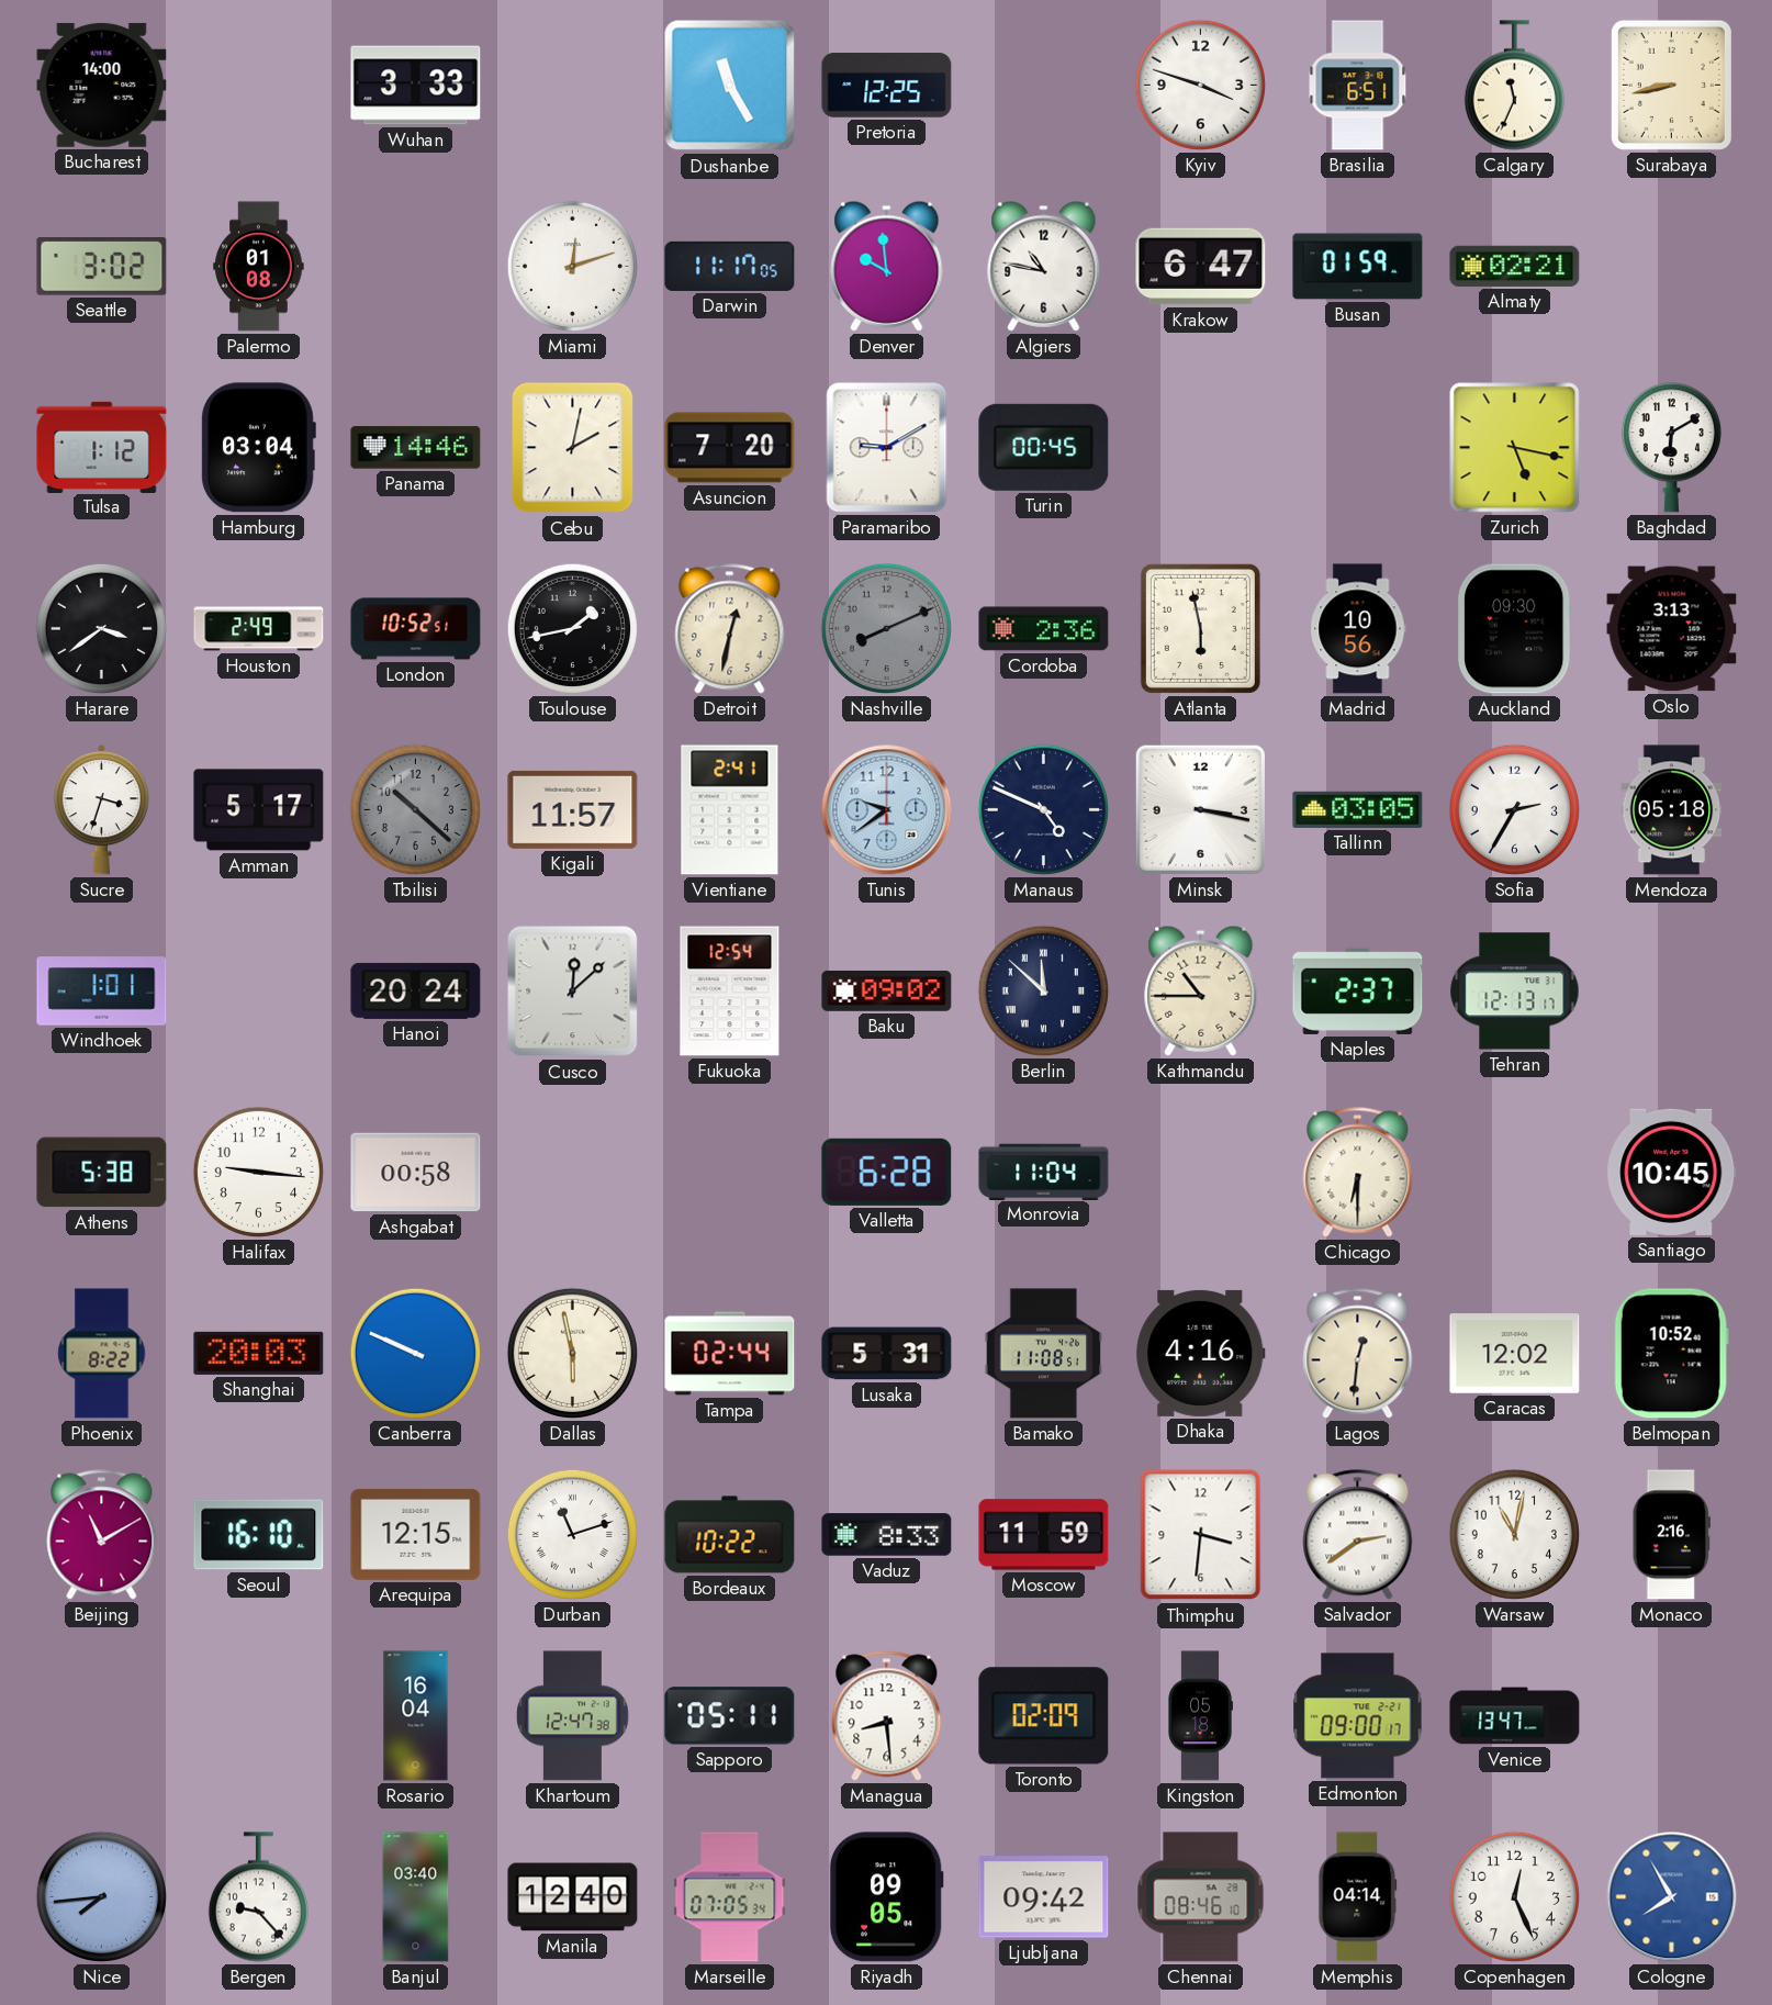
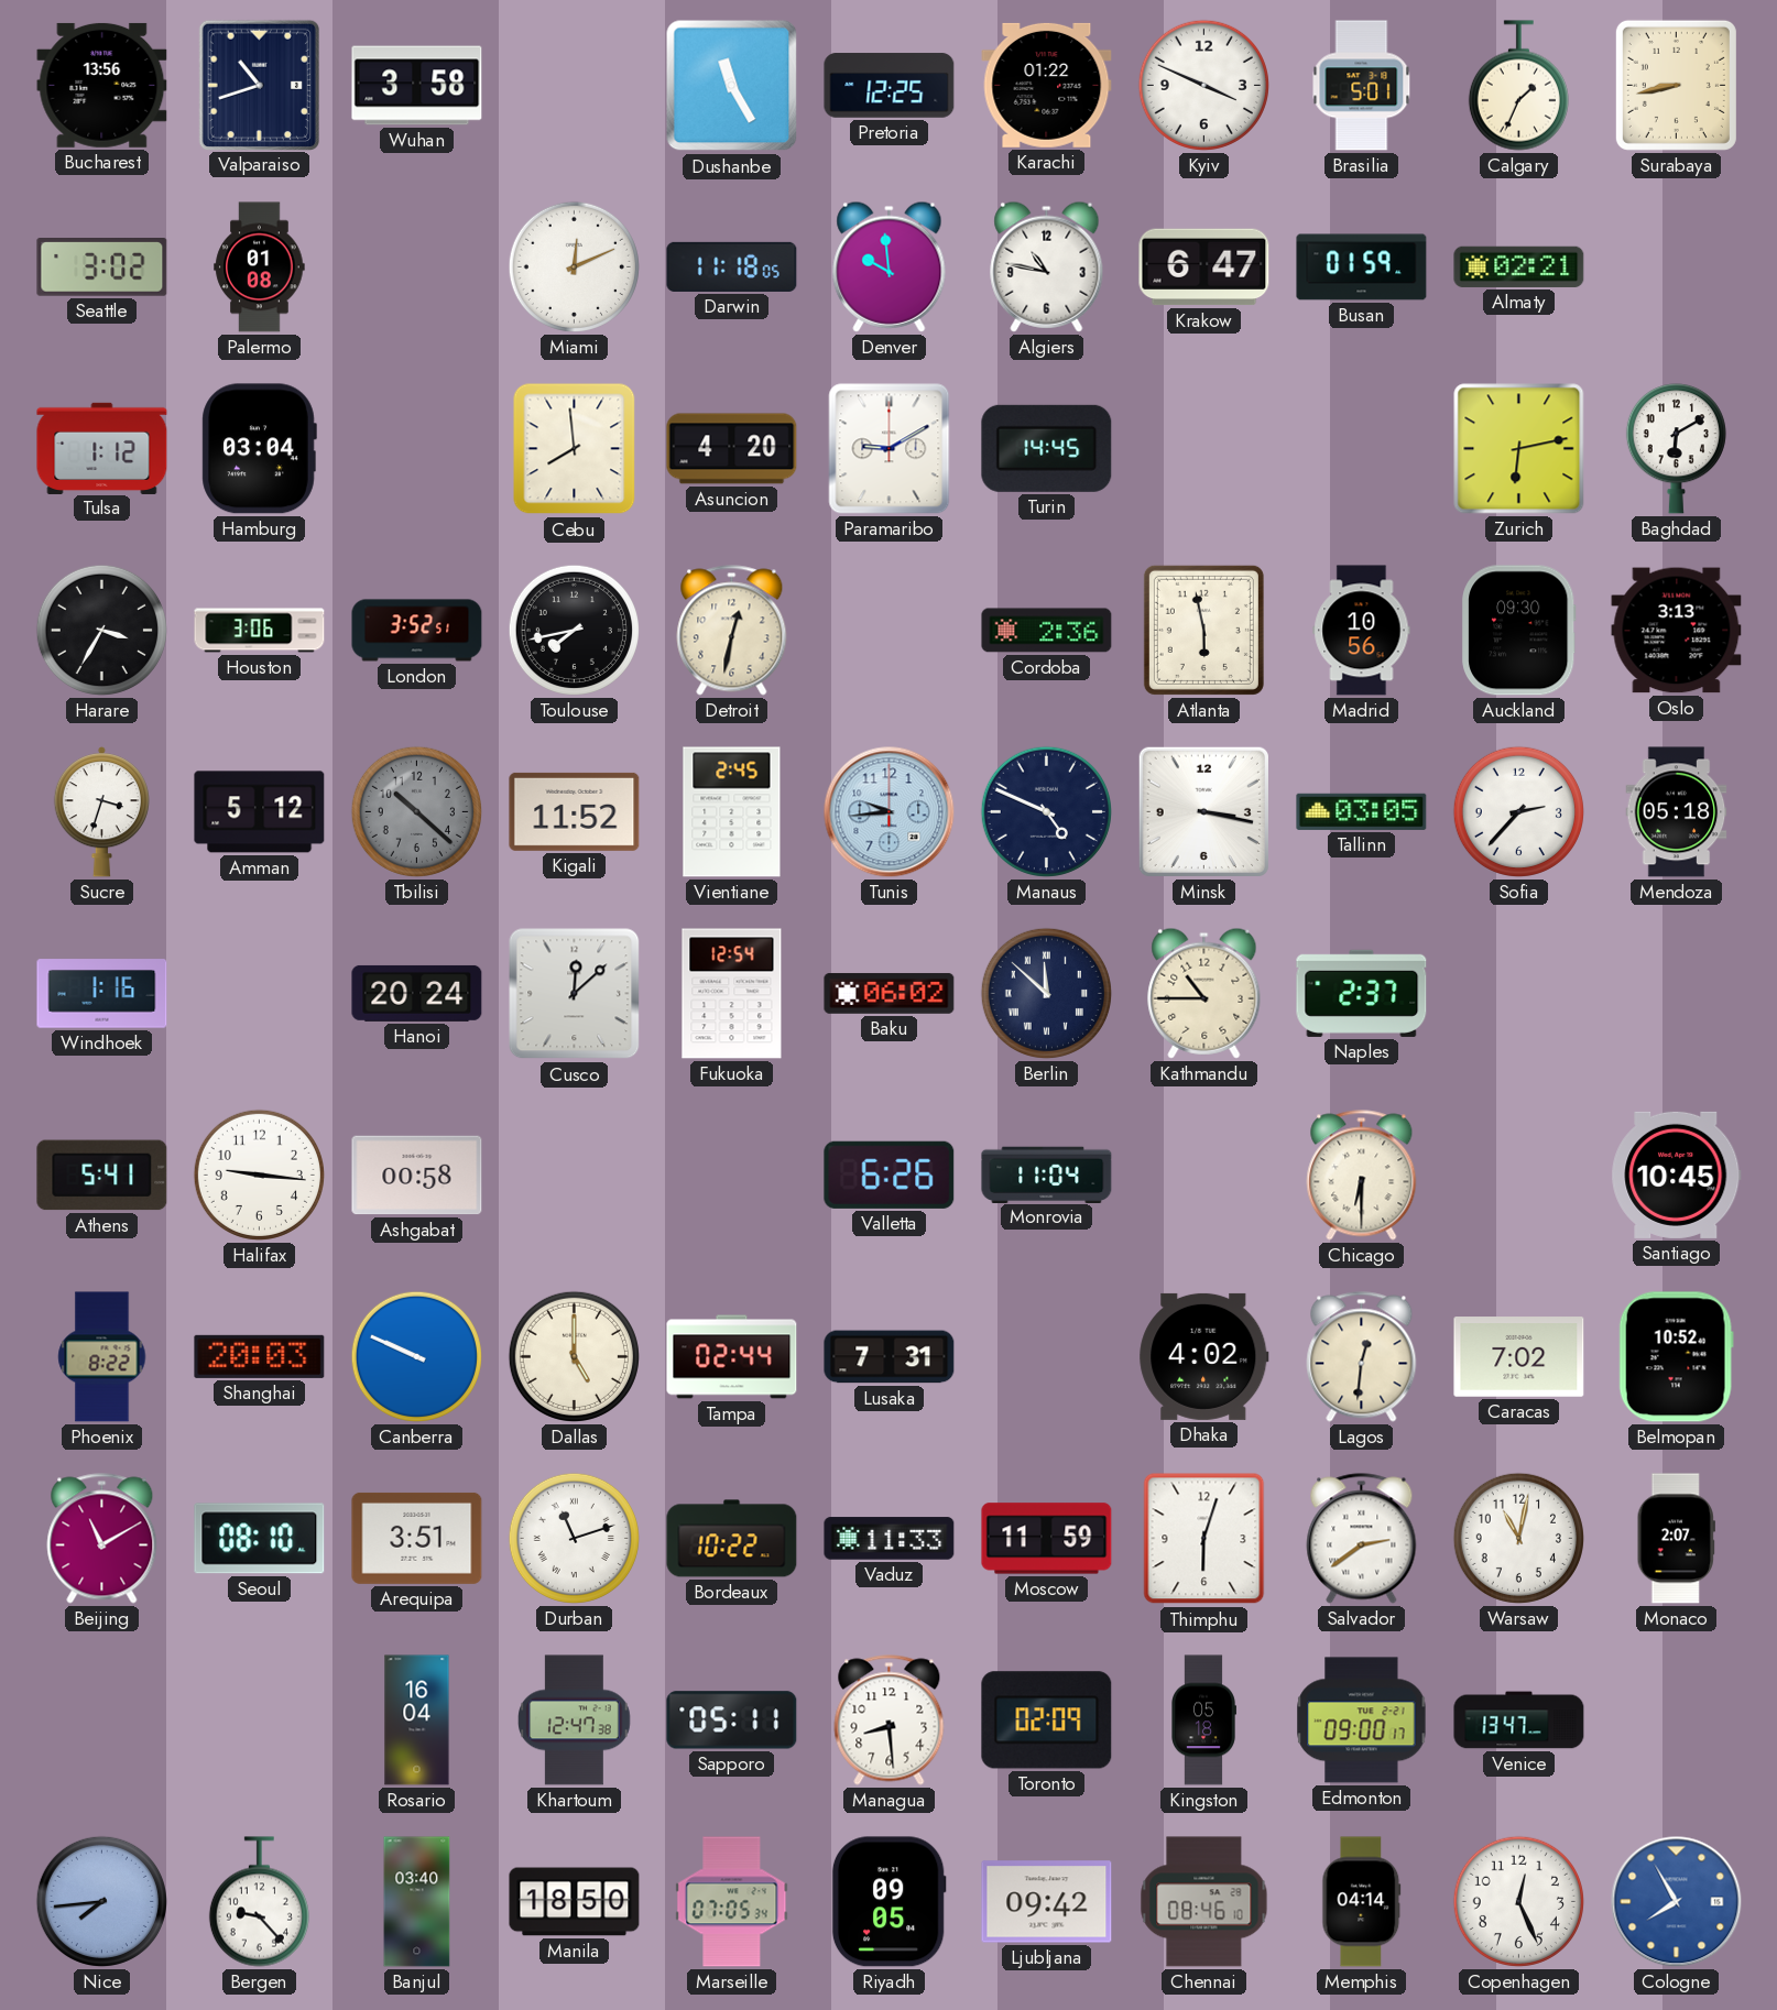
Bucharest: 14:00 -> 13:56
Valparaiso: none -> 10:42
Wuhan: 3:33 -> 3:58
Karachi: none -> 01:22
Kyiv: 3:48 -> 3:49
Brasilia: 6:51 -> 5:01
Calgary: 11:34 -> 1:34
Miami: 12:12 -> 12:11
Darwin: 11:17 -> 11:18
Panama: 14:46 -> none
Cebu: 2:02 -> 7:59
Asuncion: 7:20 -> 4:20
Turin: 00:45 -> 14:45
Zurich: 5:17 -> 6:13
Harare: 3:39 -> 3:35
Houston: 2:49 -> 3:06
London: 10:52 -> 3:52
Toulouse: 1:43 -> 7:43
Nashville: 8:11 -> none
Amman: 5:17 -> 5:12
Kigali: 11:57 -> 11:52
Vientiane: 2:41 -> 2:45
Tunis: 9:39 -> 9:44
Sofia: 2:35 -> 2:37
Windhoek: 1:01 -> 1:16
Baku: 09:02 -> 06:02
Tehran: 12:13 -> none
Athens: 5:38 -> 5:41
Valletta: 6:28 -> 6:26
Dallas: 5:58 -> 5:00
Lusaka: 5:31 -> 7:31
Bamako: 11:08 -> none
Dhaka: 4:16 -> 4:02
Caracas: 12:02 -> 7:02
Seoul: 16:10 -> 08:10
Arequipa: 12:15 -> 3:51
Vaduz: 8:33 -> 11:33
Thimphu: 3:31 -> 6:03
Monaco: 2:16 -> 2:07
Manila: 12:40 -> 18:50
